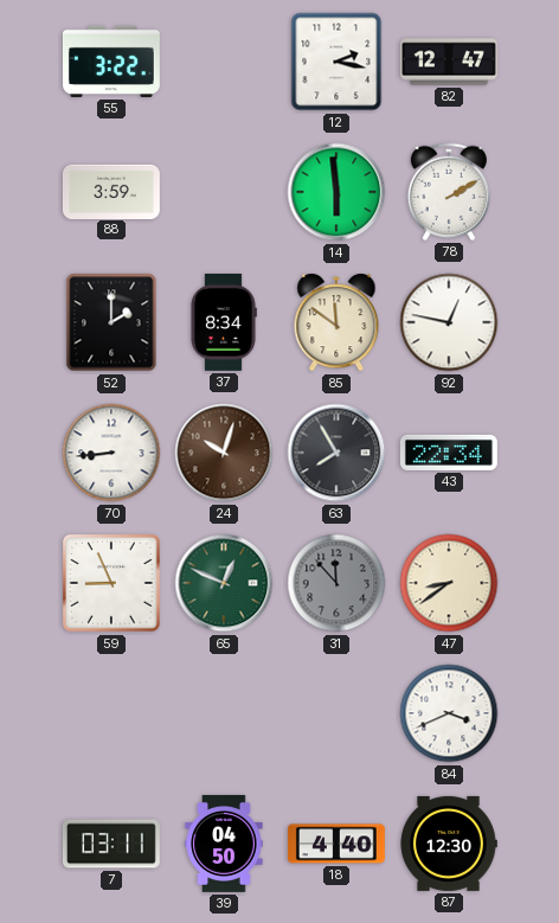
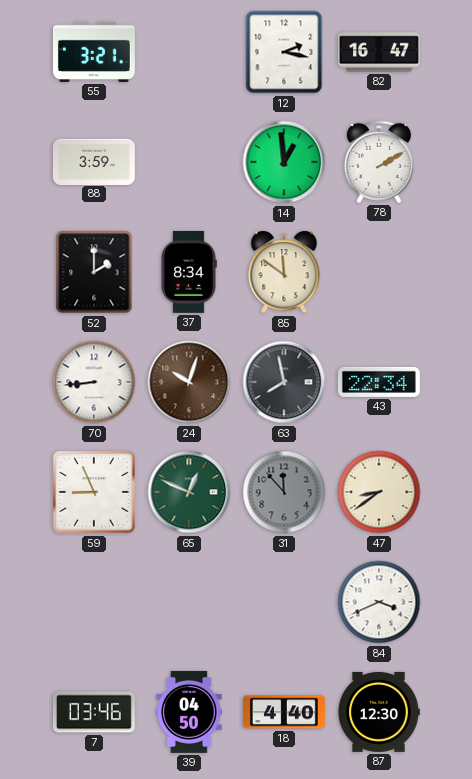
55: 3:22 -> 3:21
82: 12:47 -> 16:47
14: 5:59 -> 12:59
92: 12:47 -> none
63: 7:55 -> 7:58
7: 03:11 -> 03:46
